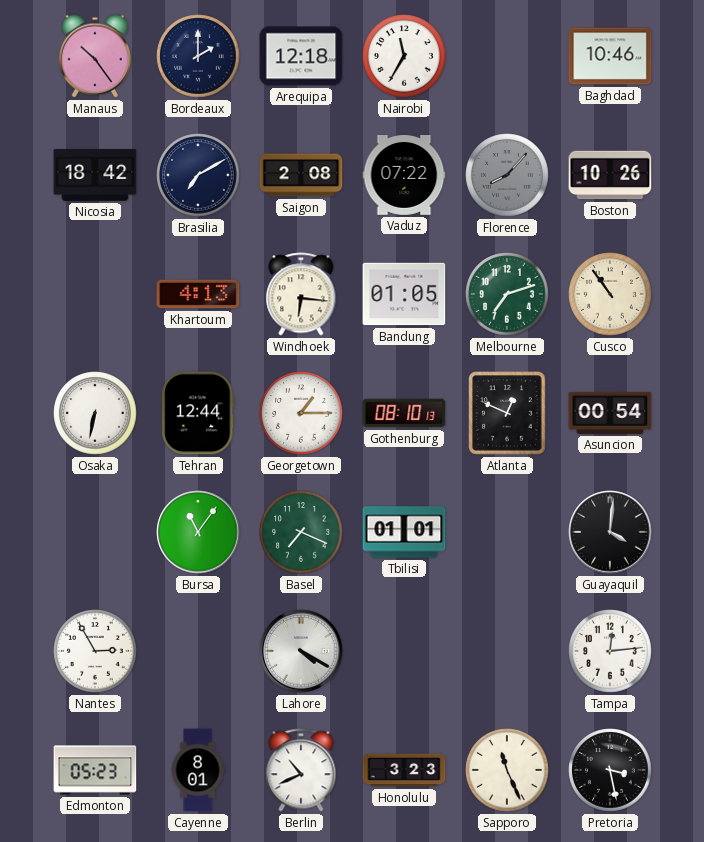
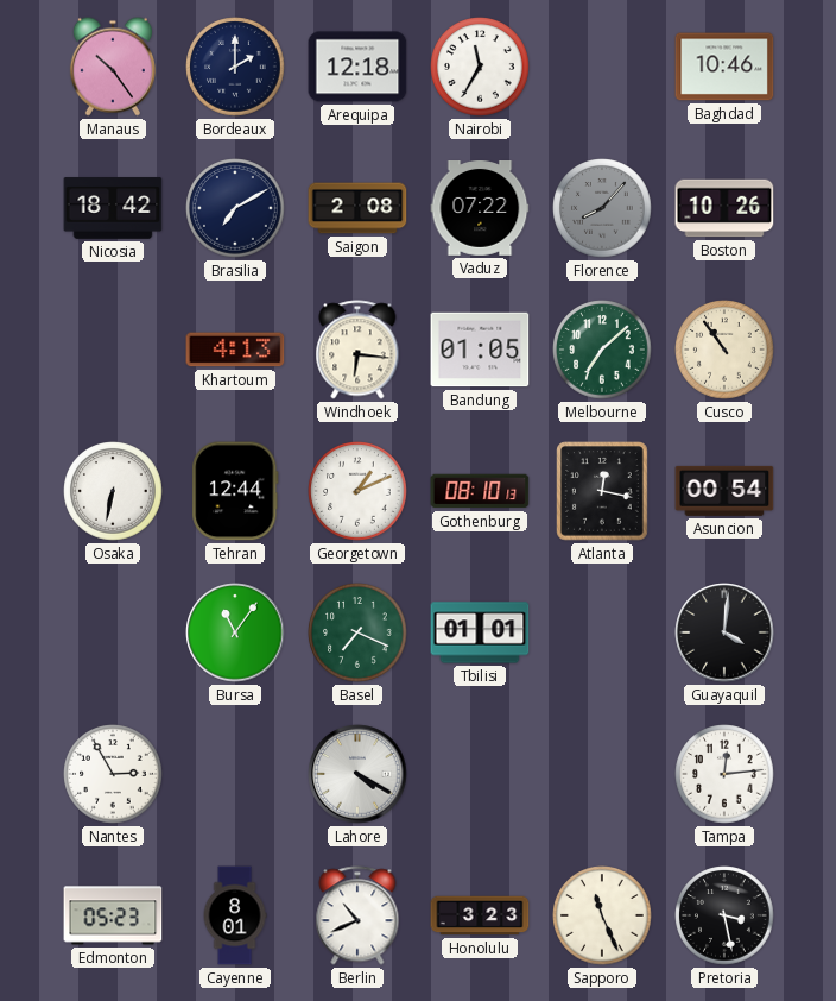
Melbourne: 7:12 -> 7:08
Georgetown: 1:15 -> 1:11
Atlanta: 12:49 -> 12:17
